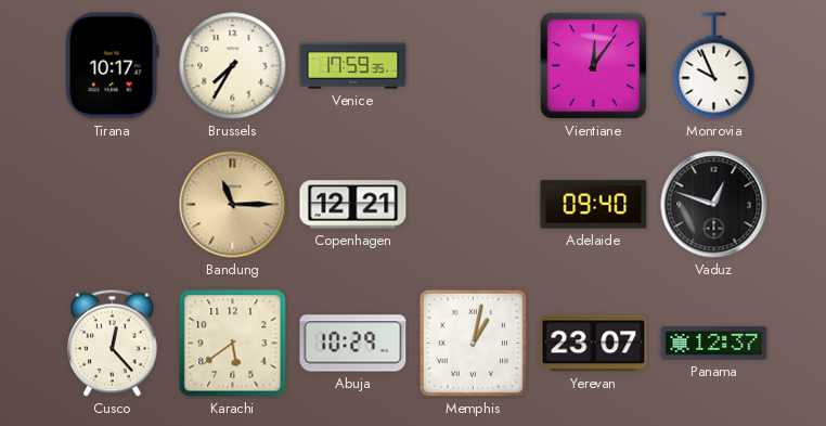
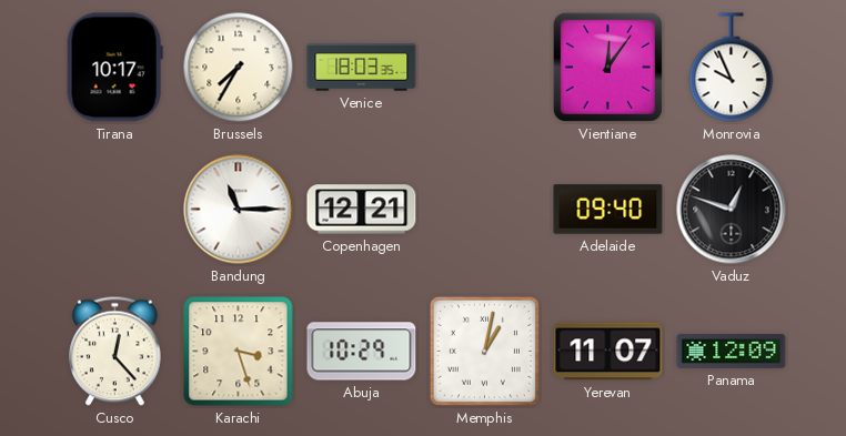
Venice: 17:59 -> 18:03
Bandung dial: champagne -> white
Karachi: 5:39 -> 3:27
Yerevan: 23:07 -> 11:07
Panama: 12:37 -> 12:09
